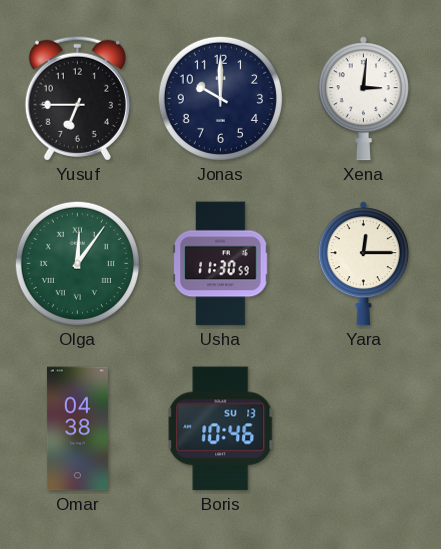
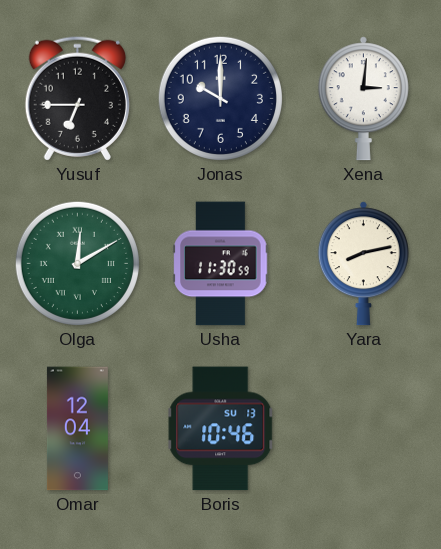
Olga: 12:06 -> 12:10
Yara: 12:15 -> 8:13
Omar: 04:38 -> 12:04
